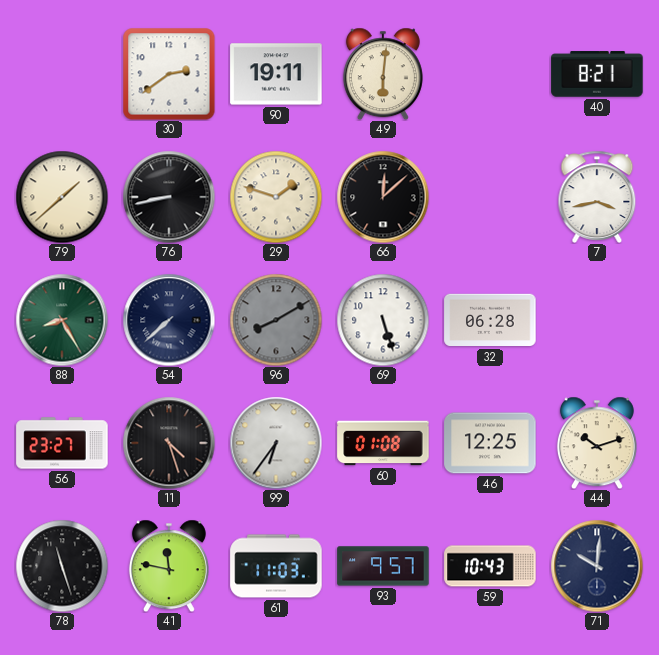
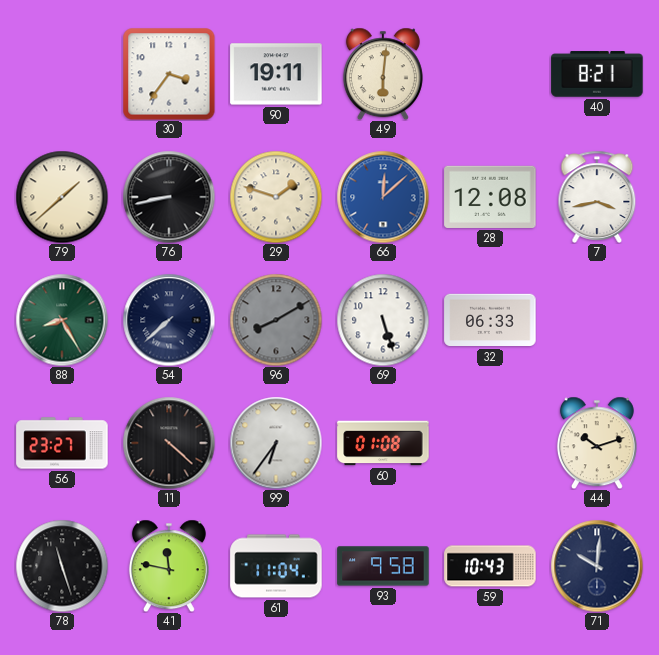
30: 2:39 -> 3:36
66 dial: black -> blue
28: none -> 12:08
32: 06:28 -> 06:33
11: 4:27 -> 4:22
46: 12:25 -> none
61: 11:03 -> 11:04
93: 9:57 -> 9:58
